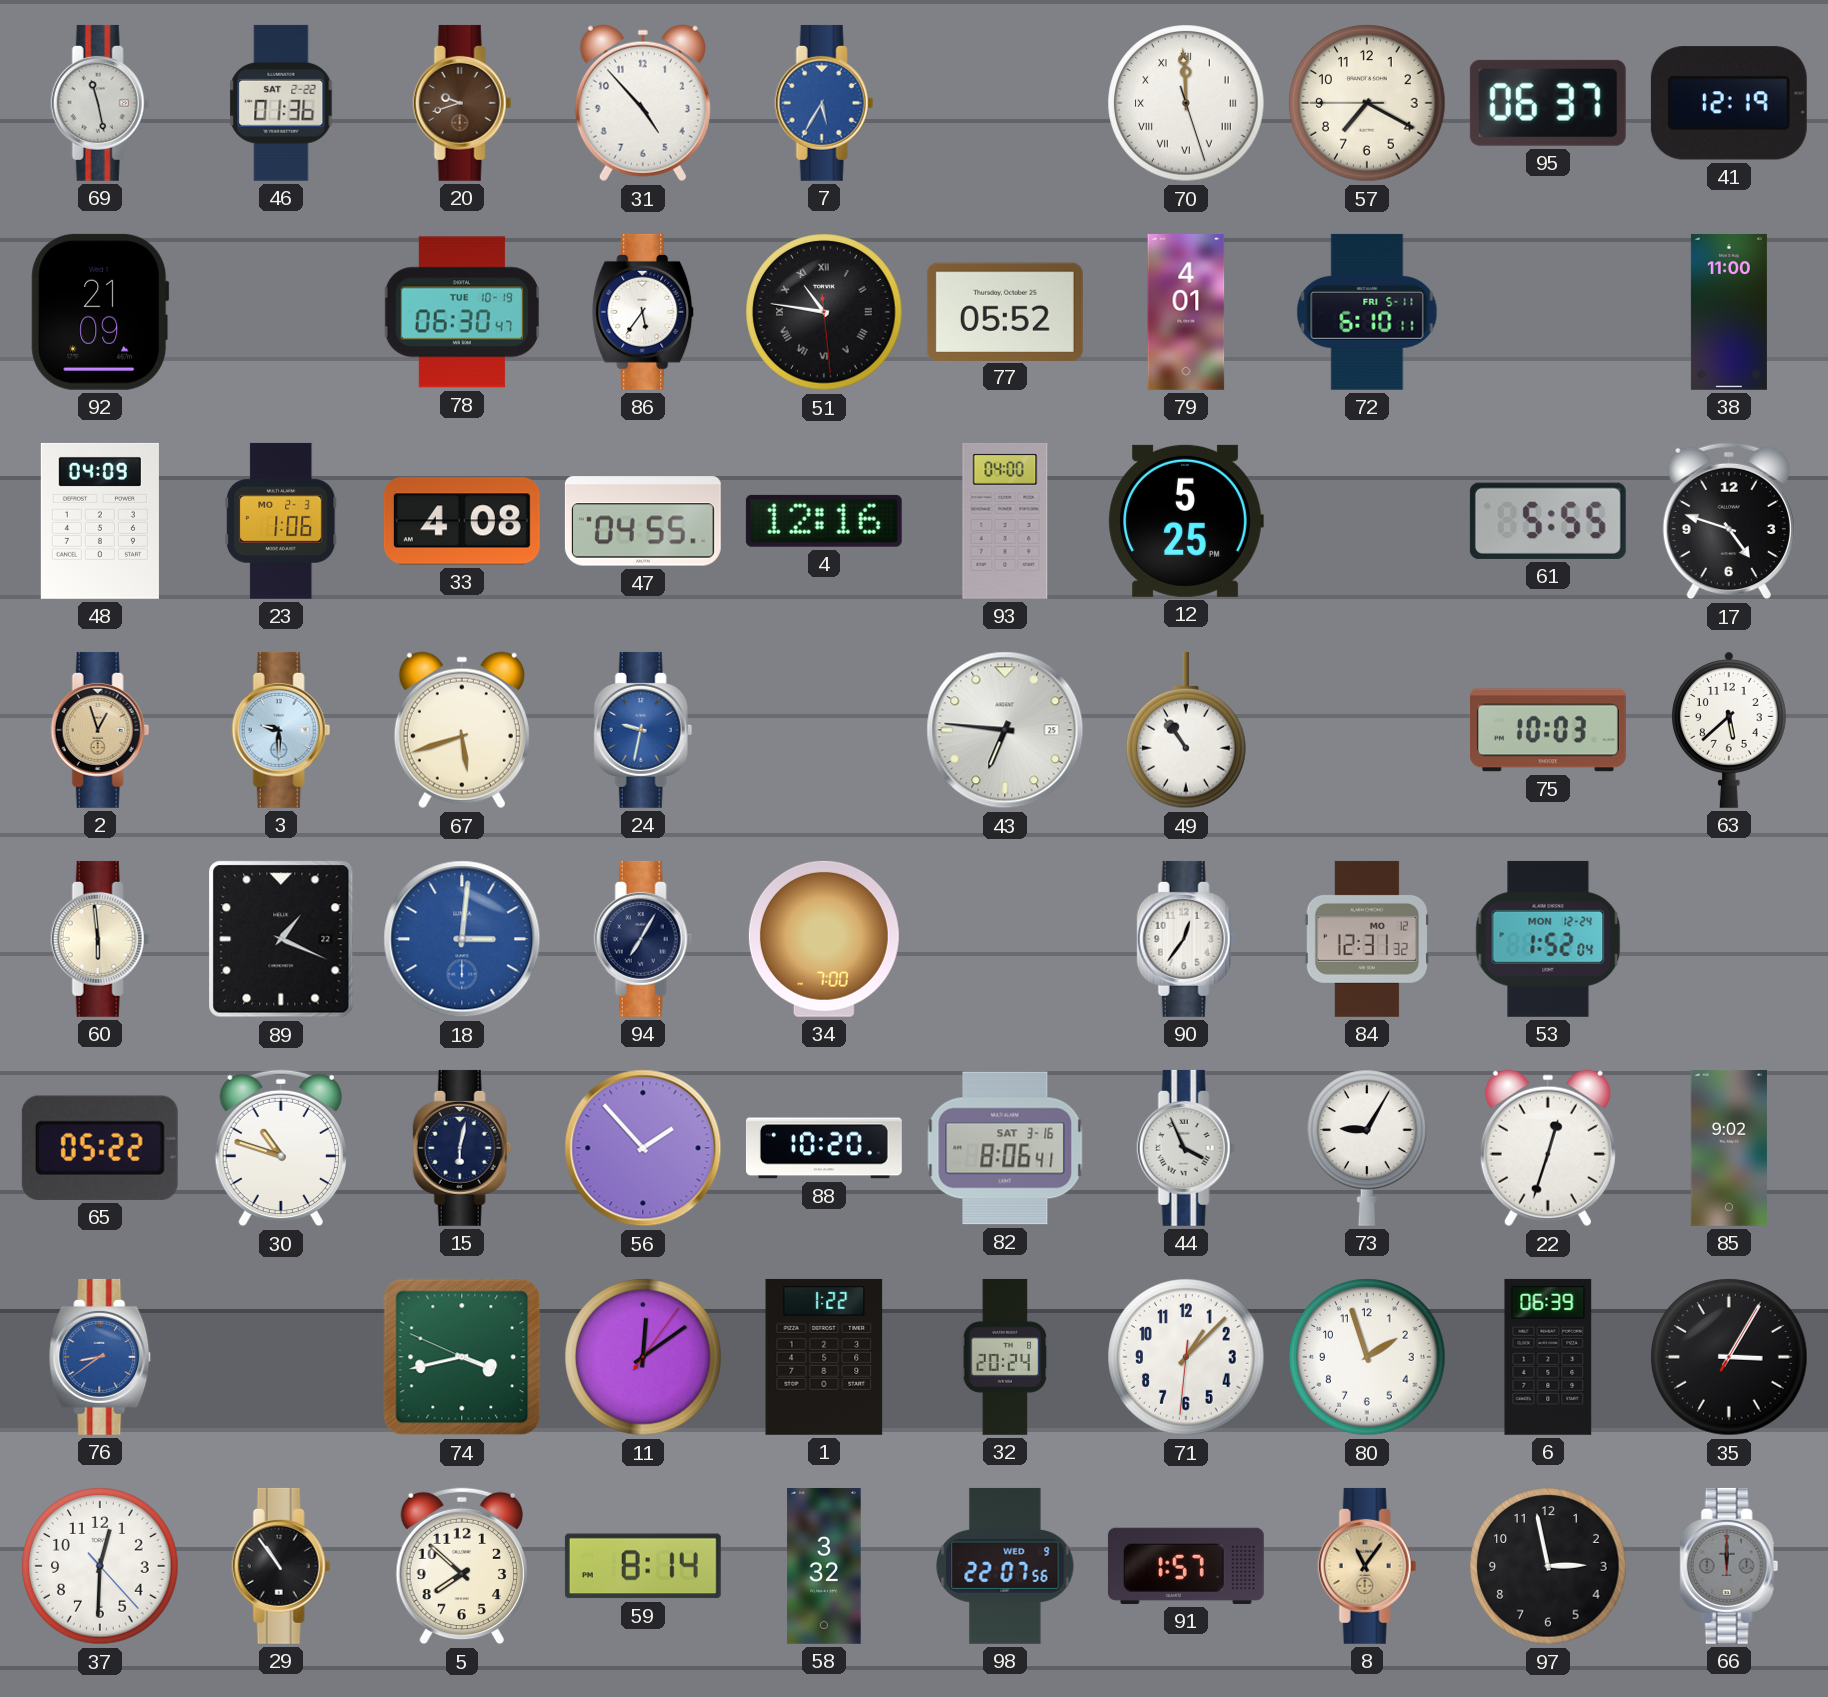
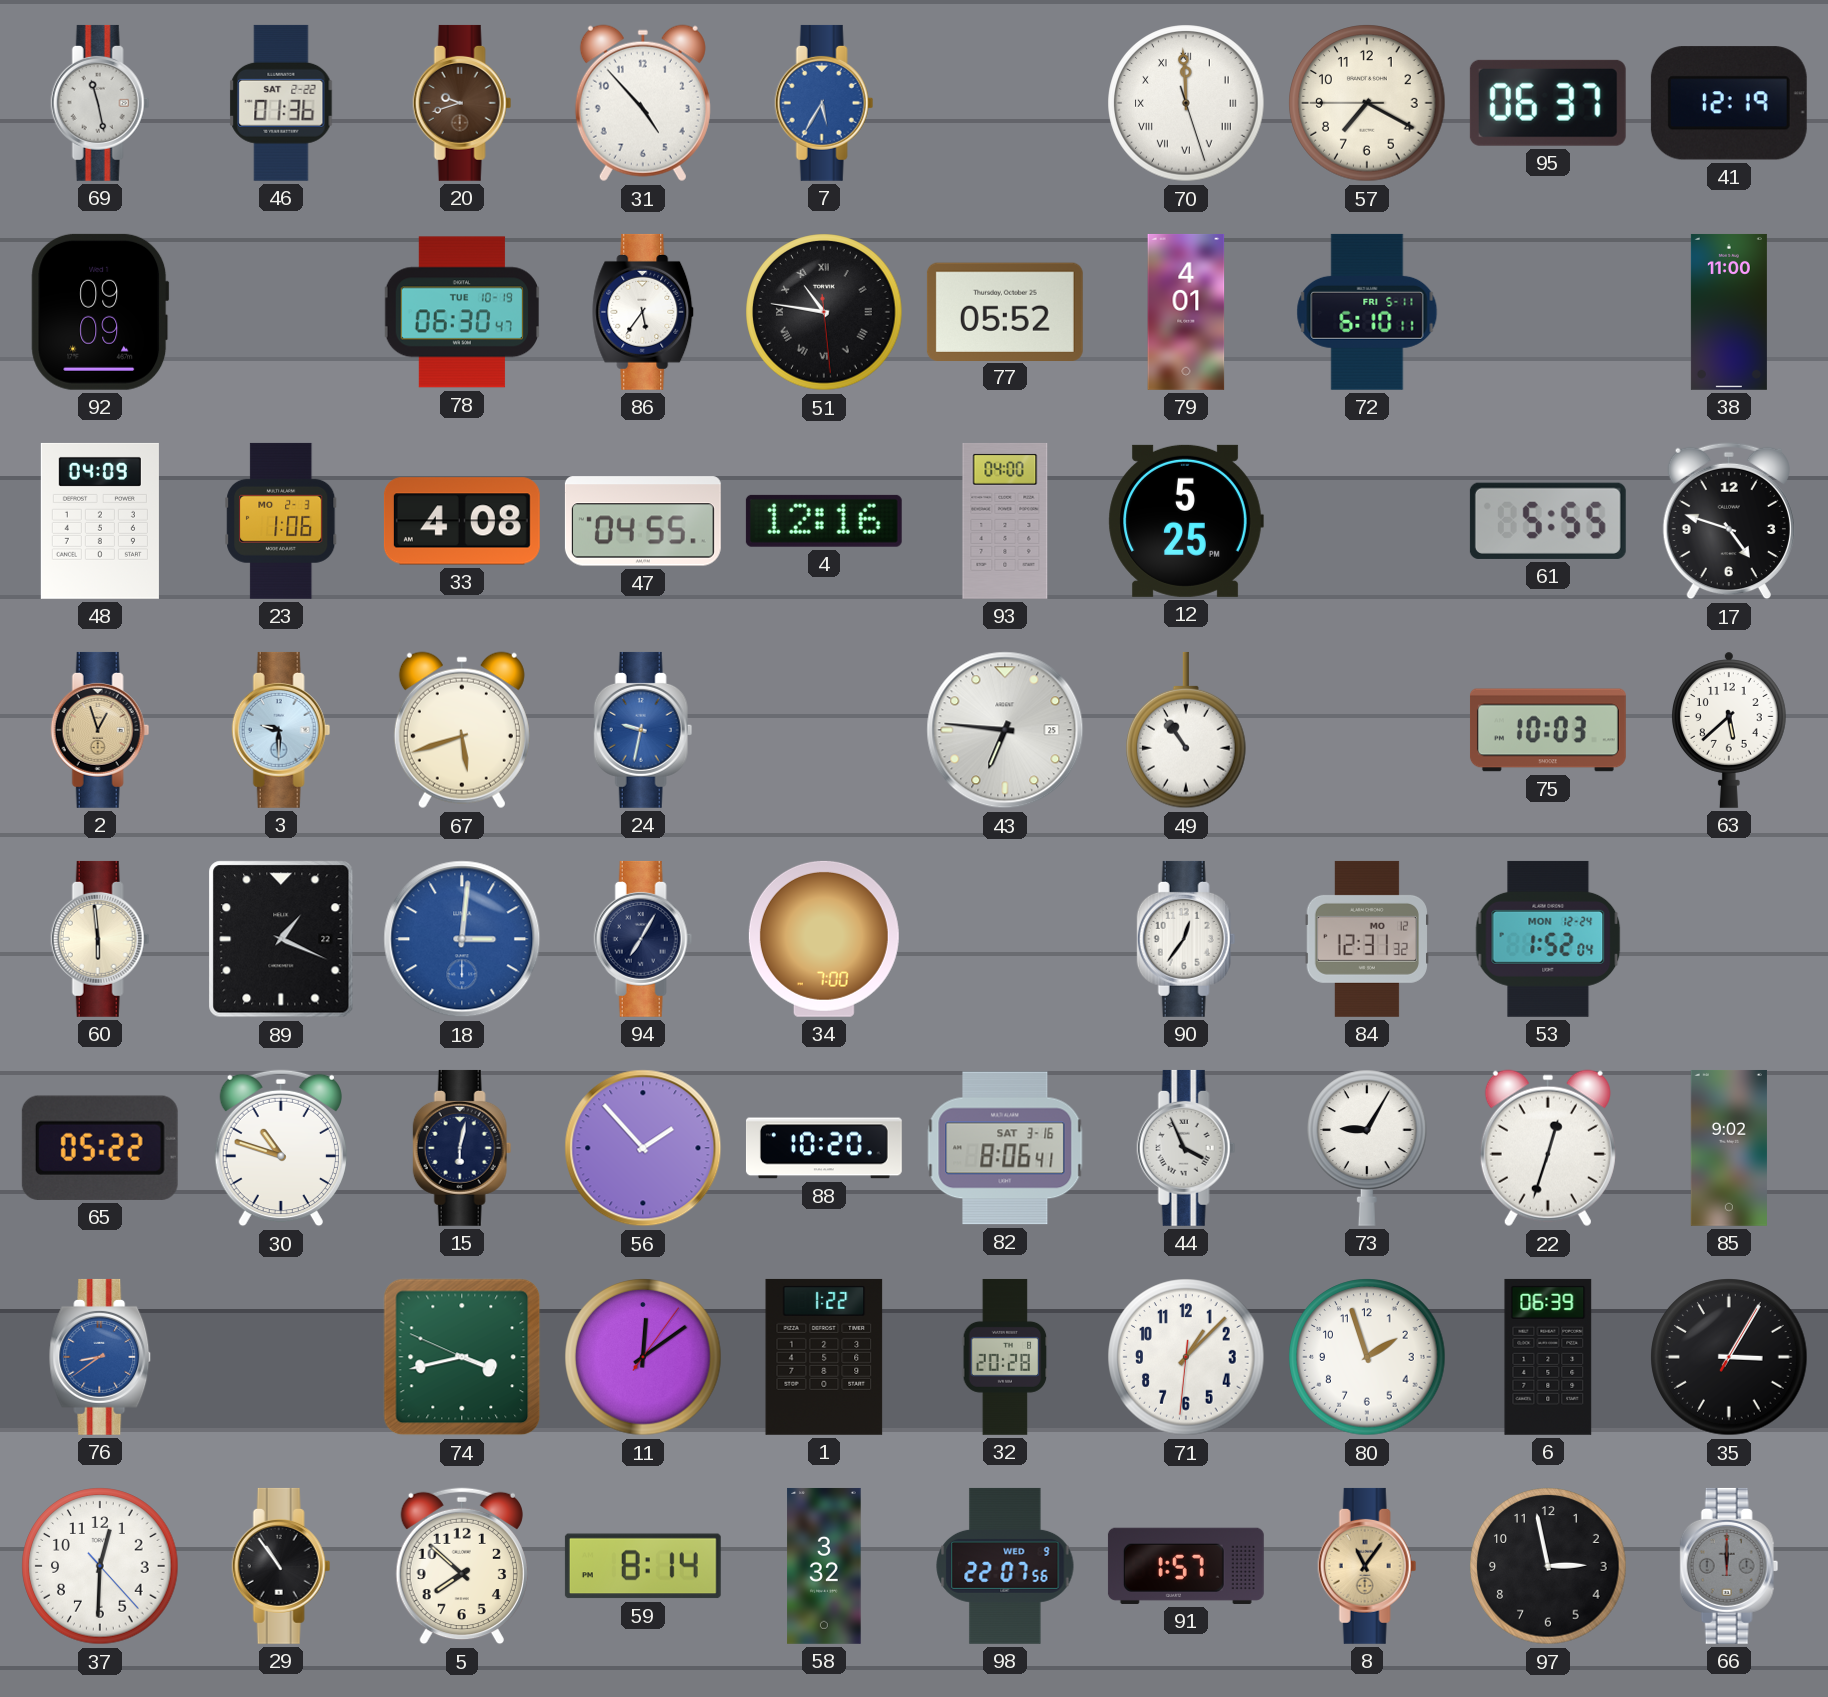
92: 21:09 -> 09:09
32: 20:24 -> 20:28
